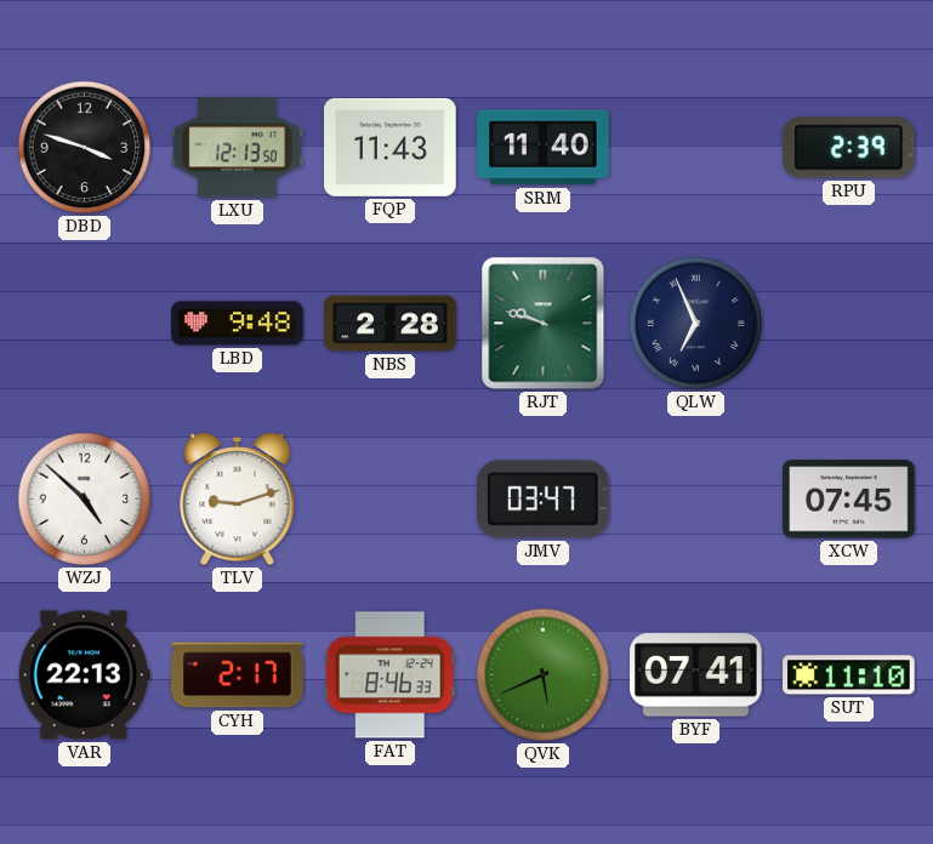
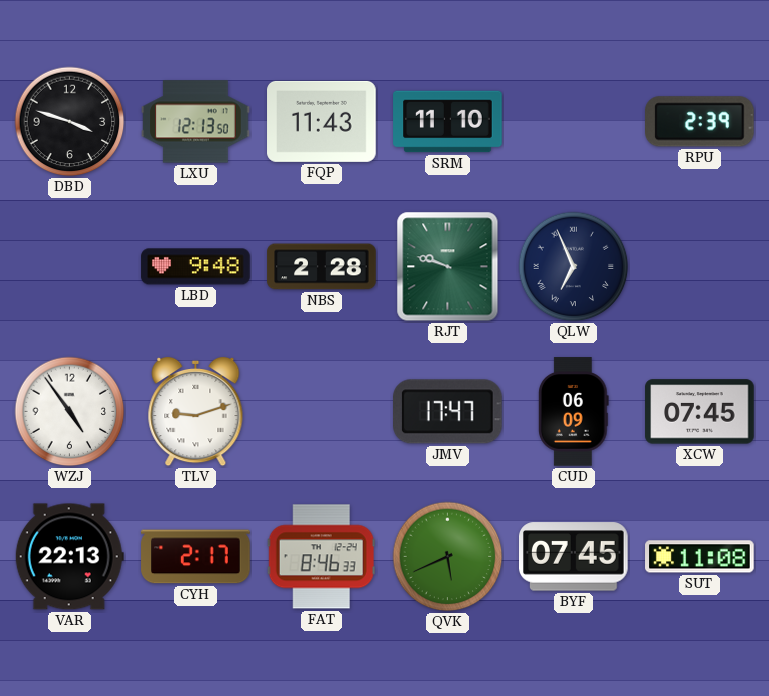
SRM: 11:40 -> 11:10
WZJ: 4:52 -> 4:54
JMV: 03:47 -> 17:47
CUD: none -> 06:09
BYF: 07:41 -> 07:45
SUT: 11:10 -> 11:08
